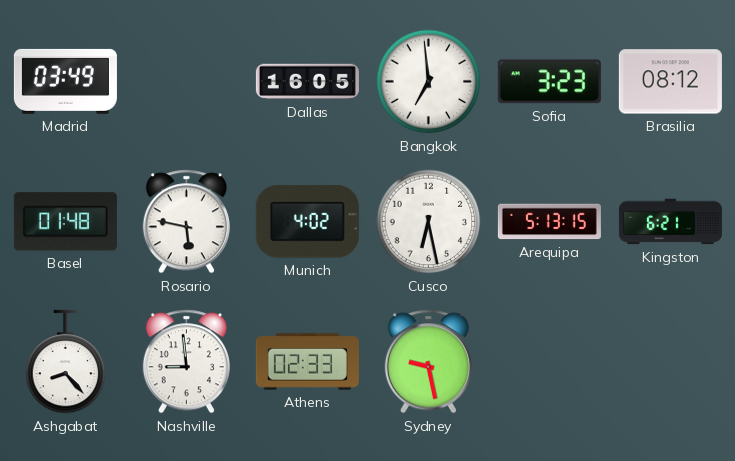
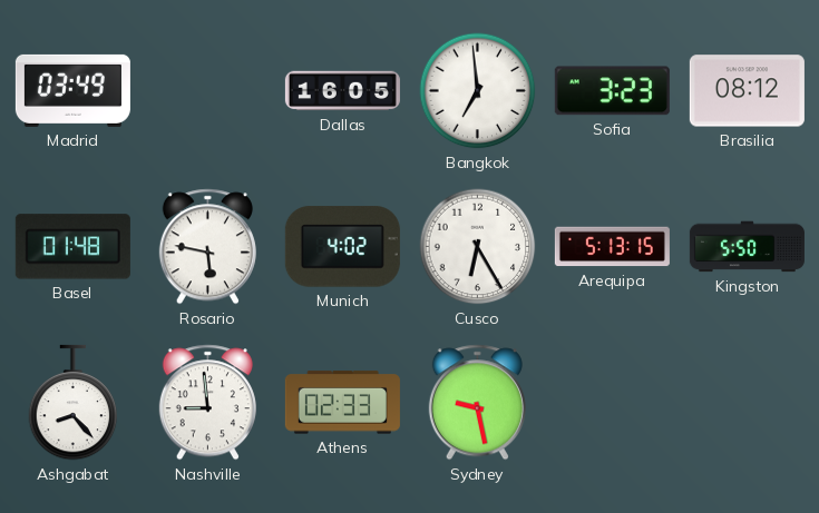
Cusco: 6:28 -> 6:25
Kingston: 6:21 -> 5:50
